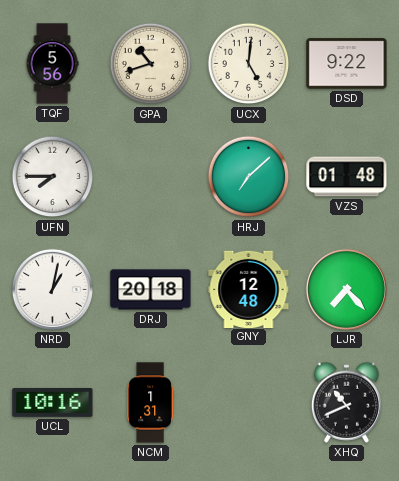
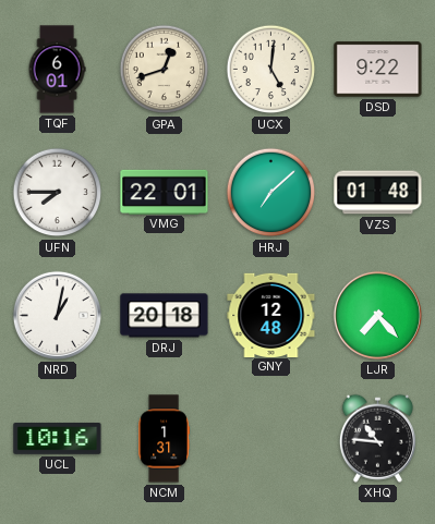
TQF: 5:56 -> 6:01
GPA: 10:42 -> 12:42
VMG: none -> 22:01
XHQ: 10:41 -> 10:46
